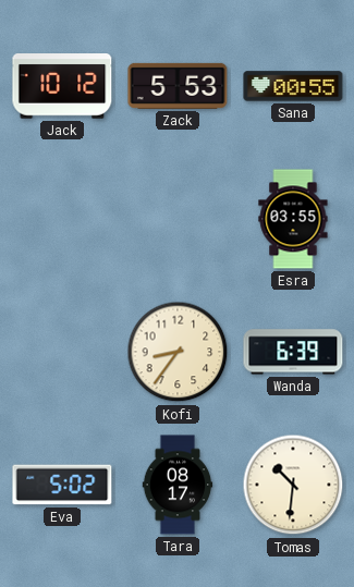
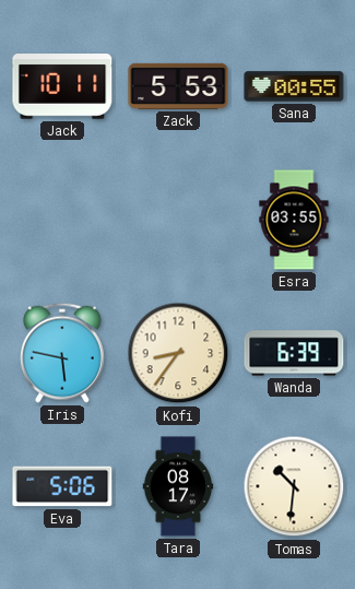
Jack: 10:12 -> 10:11
Iris: none -> 5:47
Eva: 5:02 -> 5:06
